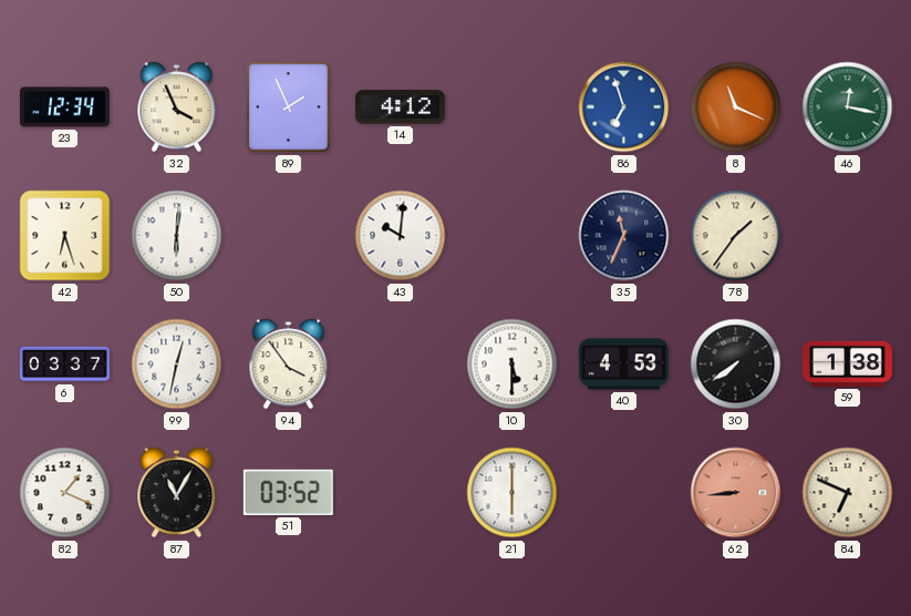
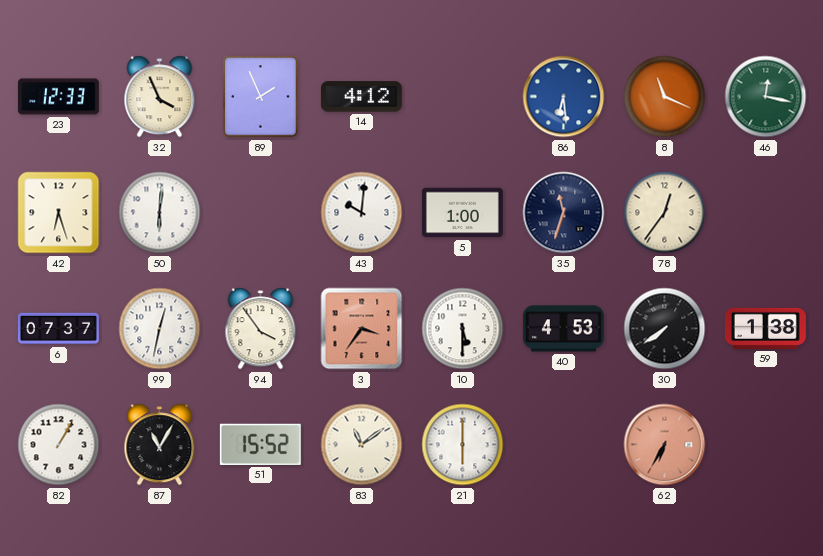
23: 12:34 -> 12:33
86: 6:57 -> 6:29
5: none -> 1:00
35: 11:34 -> 11:33
78: 1:36 -> 12:36
6: 03:37 -> 07:37
3: none -> 3:36
82: 1:19 -> 1:05
51: 03:52 -> 15:52
83: none -> 11:09
62: 8:44 -> 6:35
84: 6:49 -> none
